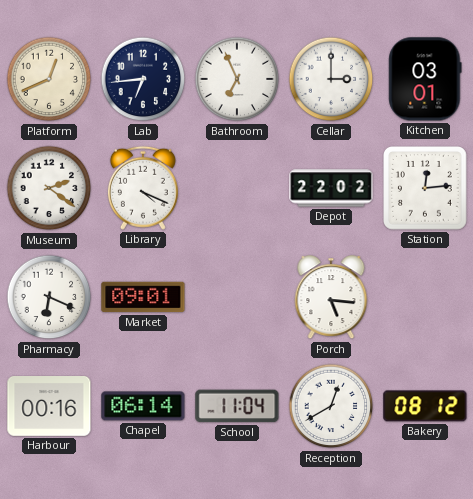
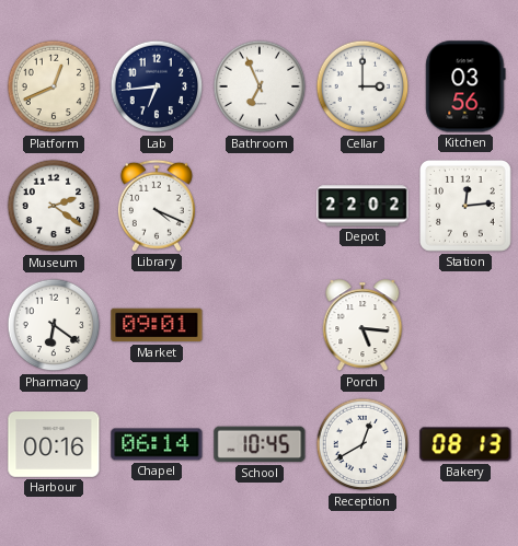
Kitchen: 03:01 -> 03:56
Pharmacy: 6:19 -> 6:21
School: 11:04 -> 10:45
Bakery: 08:12 -> 08:13
